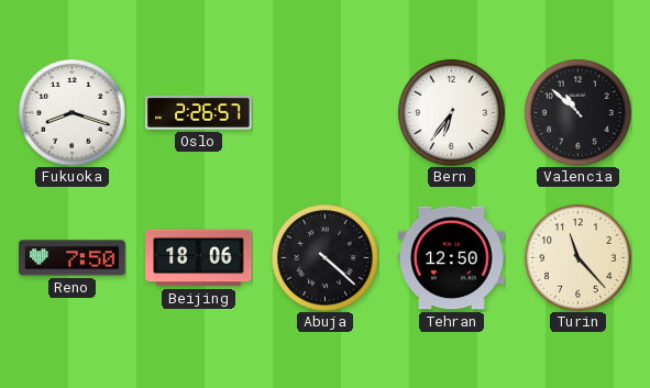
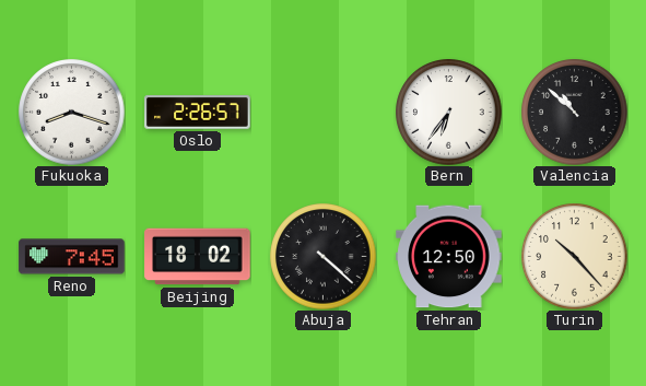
Reno: 7:50 -> 7:45
Beijing: 18:06 -> 18:02
Turin: 11:23 -> 10:23
